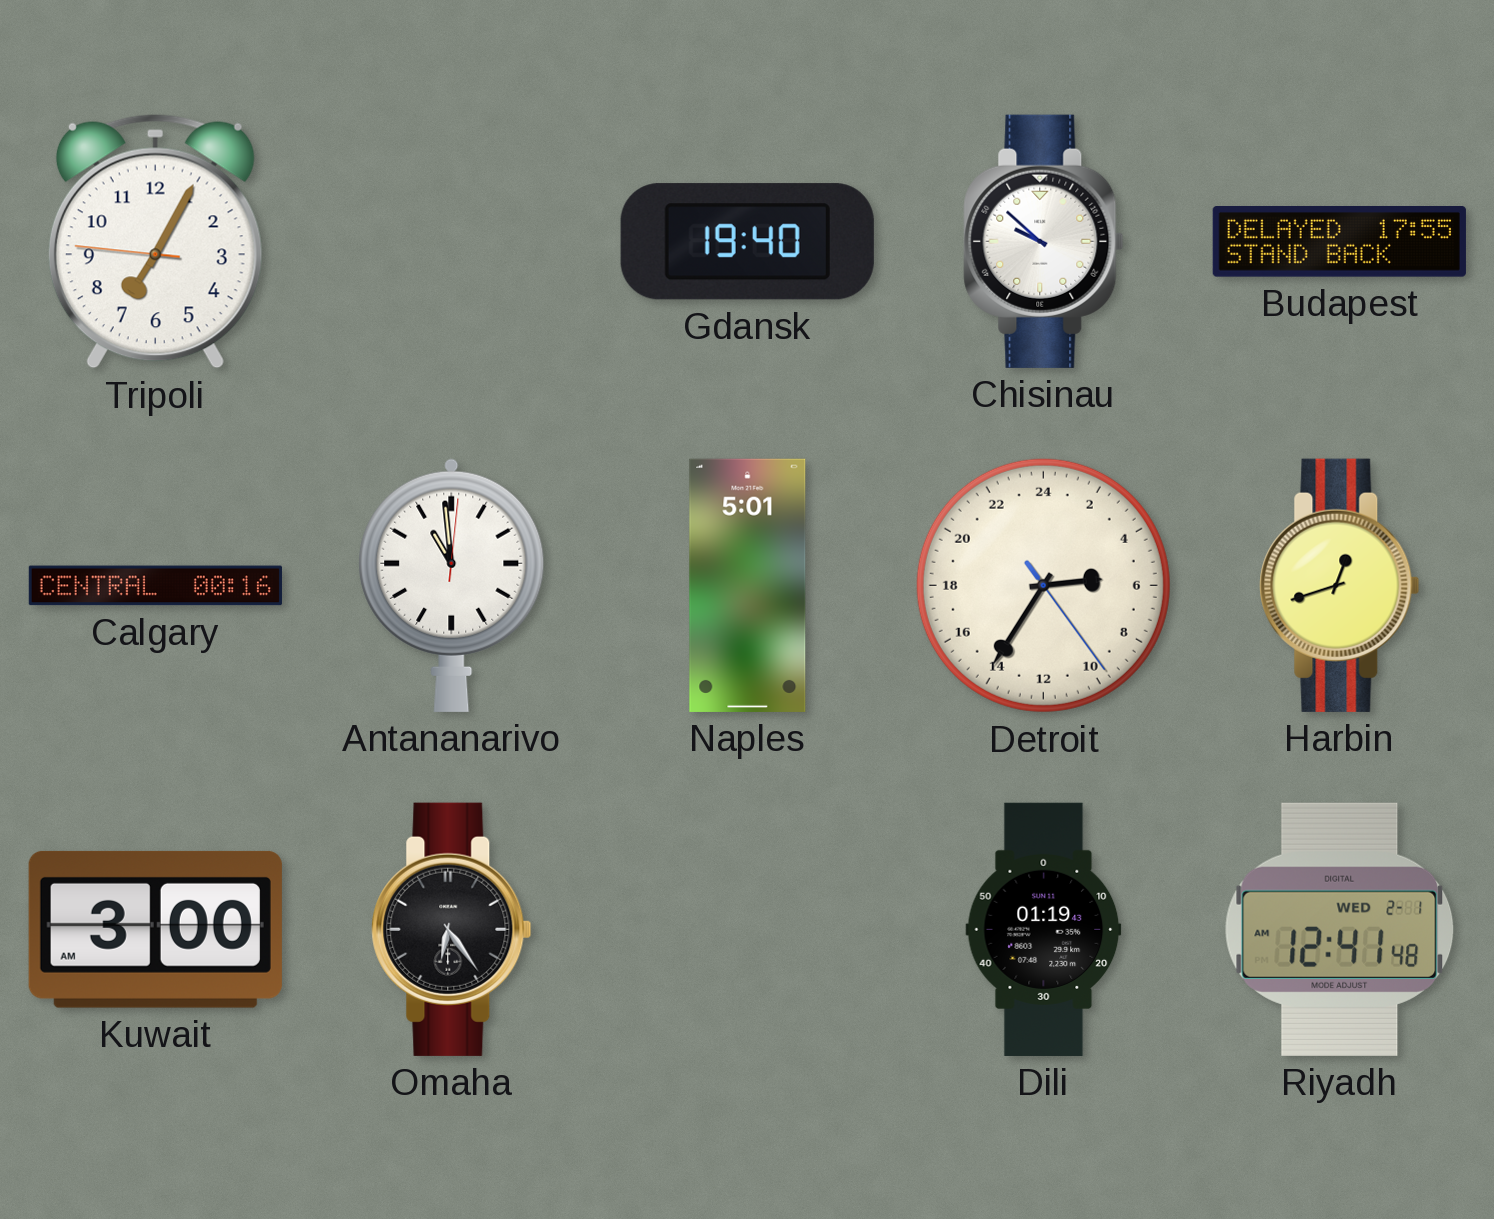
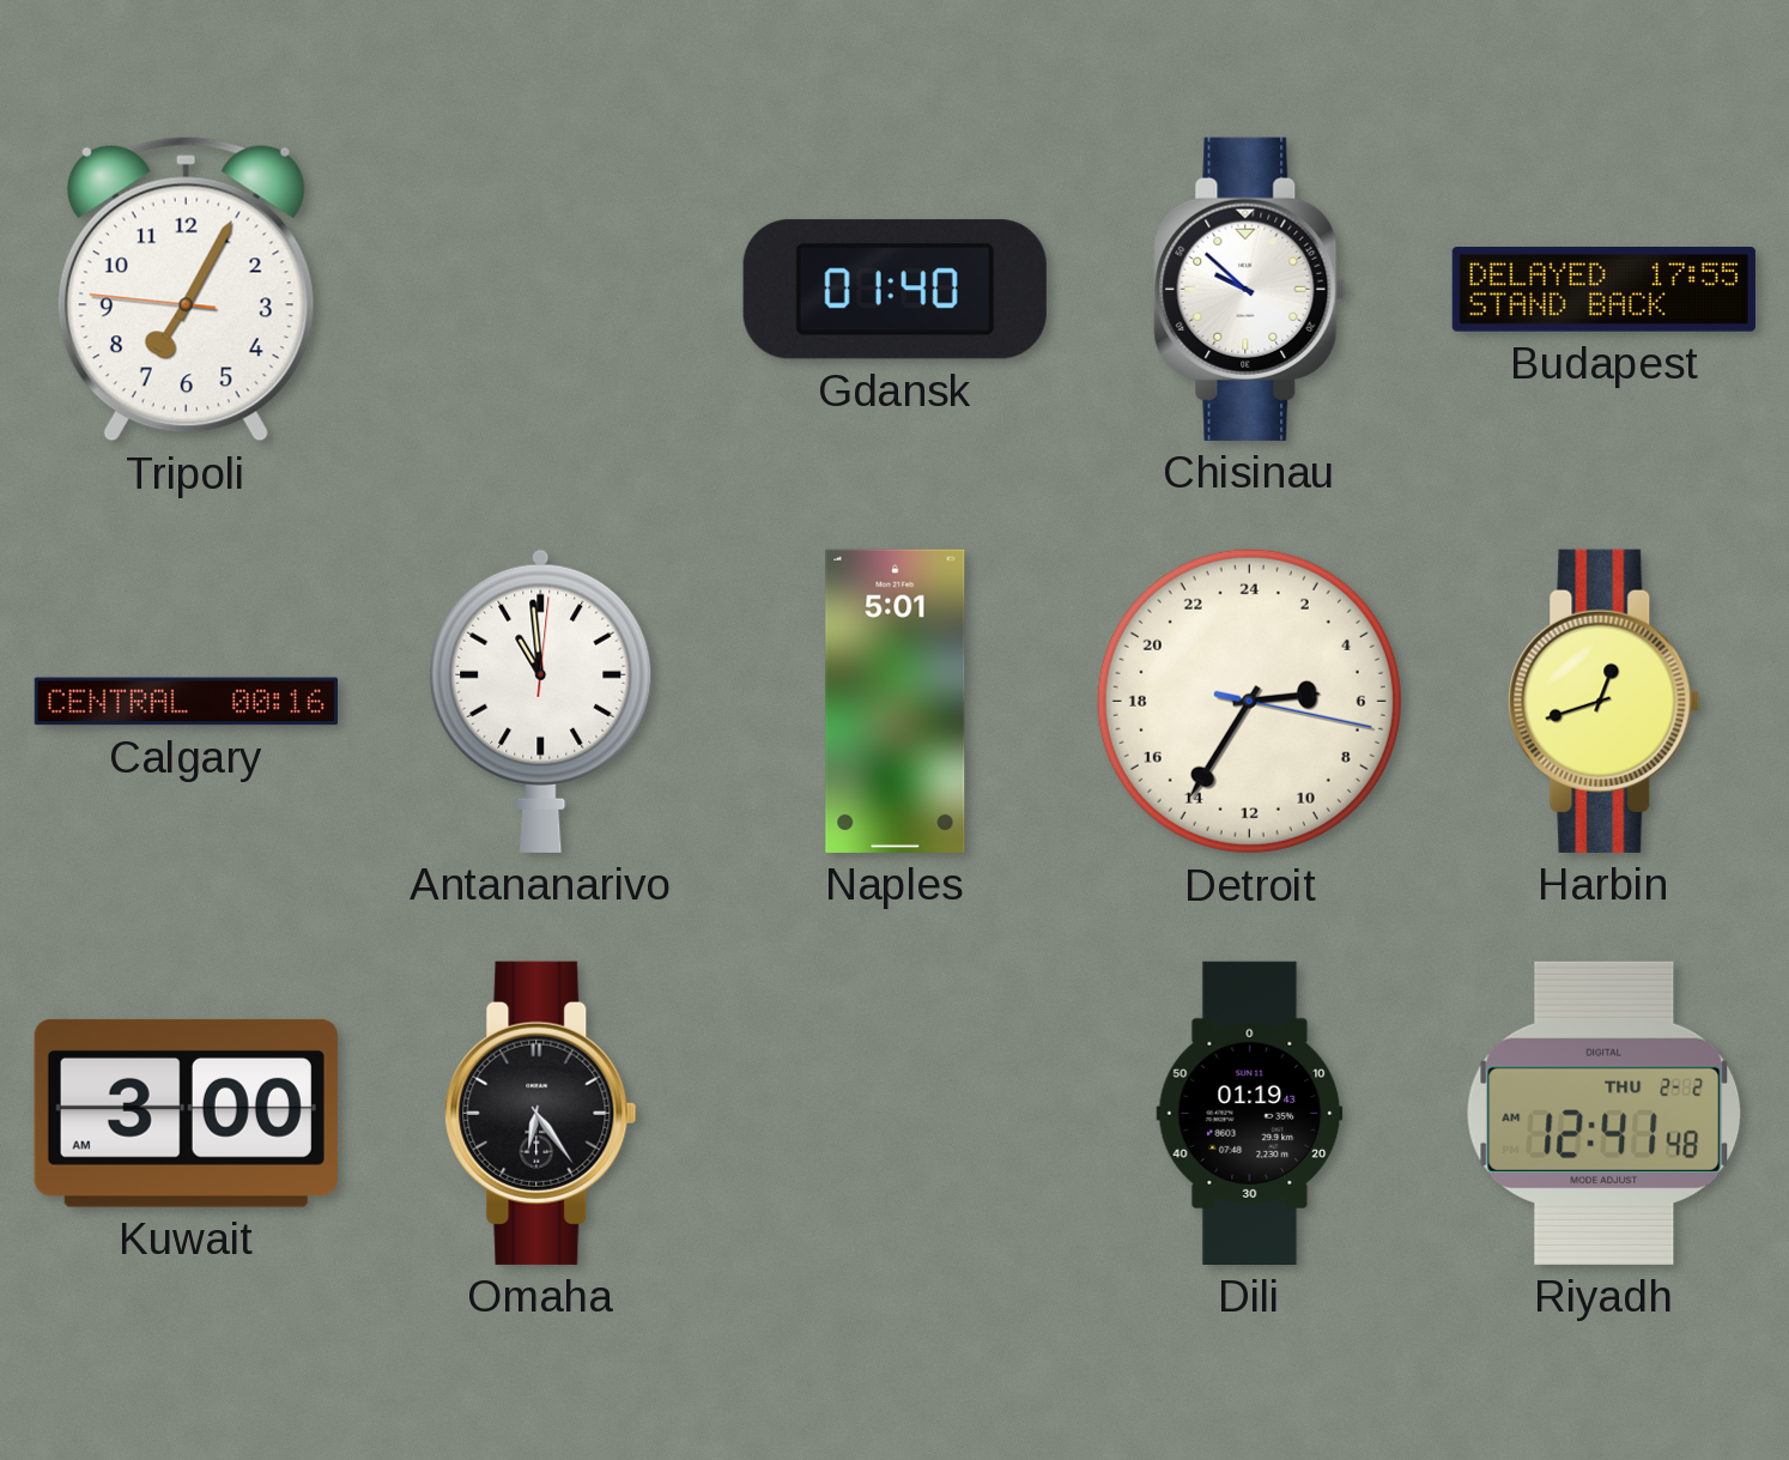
Gdansk: 19:40 -> 01:40
Detroit: 5:35:24 -> 5:35:17
Riyadh date: WED 2-1 -> THU 2-2
